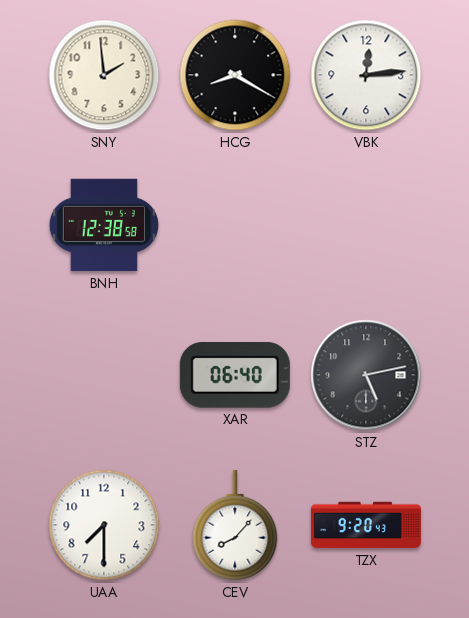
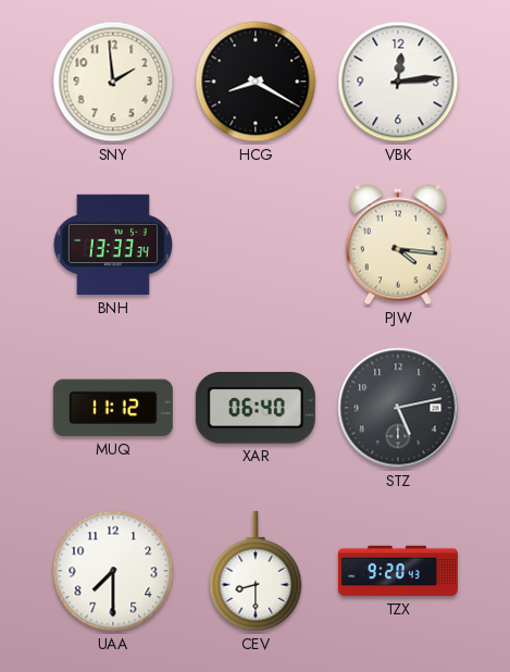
BNH: 12:38 -> 13:33
PJW: none -> 4:16
MUQ: none -> 11:12
CEV: 8:07 -> 8:30
